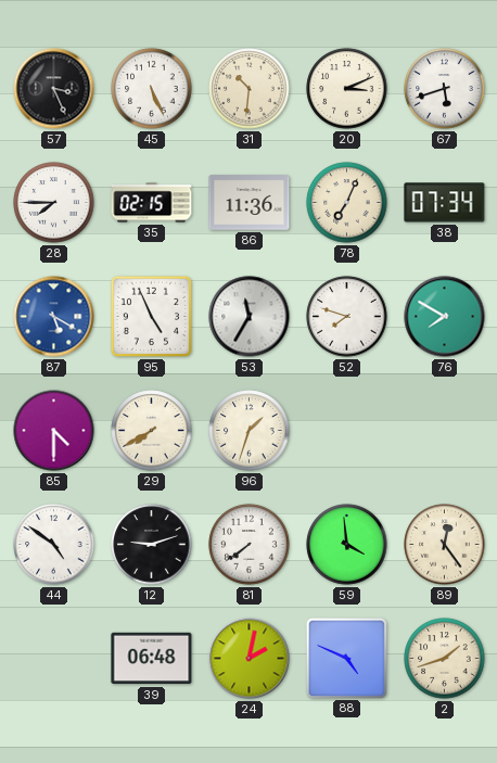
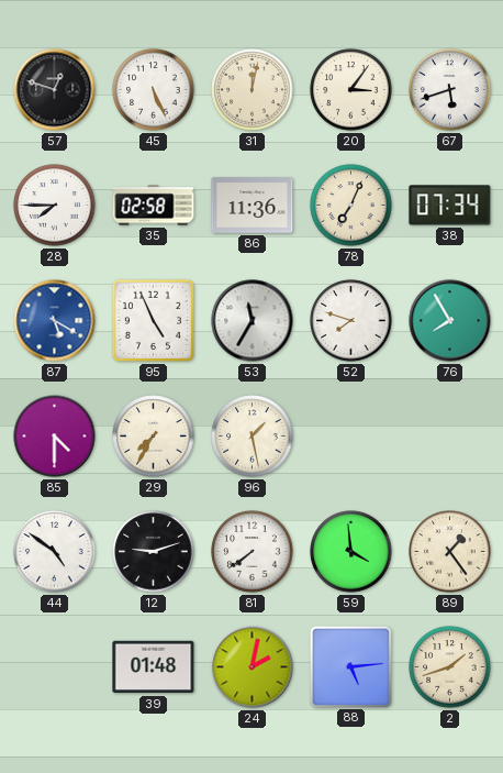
57: 3:26 -> 12:48
31: 10:31 -> 12:02
20: 3:11 -> 3:06
35: 02:15 -> 02:58
76: 7:50 -> 7:55
29: 7:40 -> 7:35
96: 1:33 -> 1:28
89: 12:24 -> 1:24
39: 06:48 -> 01:48
88: 4:49 -> 5:14
